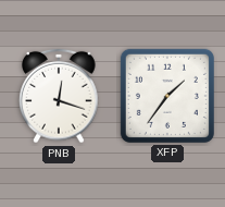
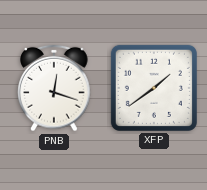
XFP: 1:36 -> 1:39
